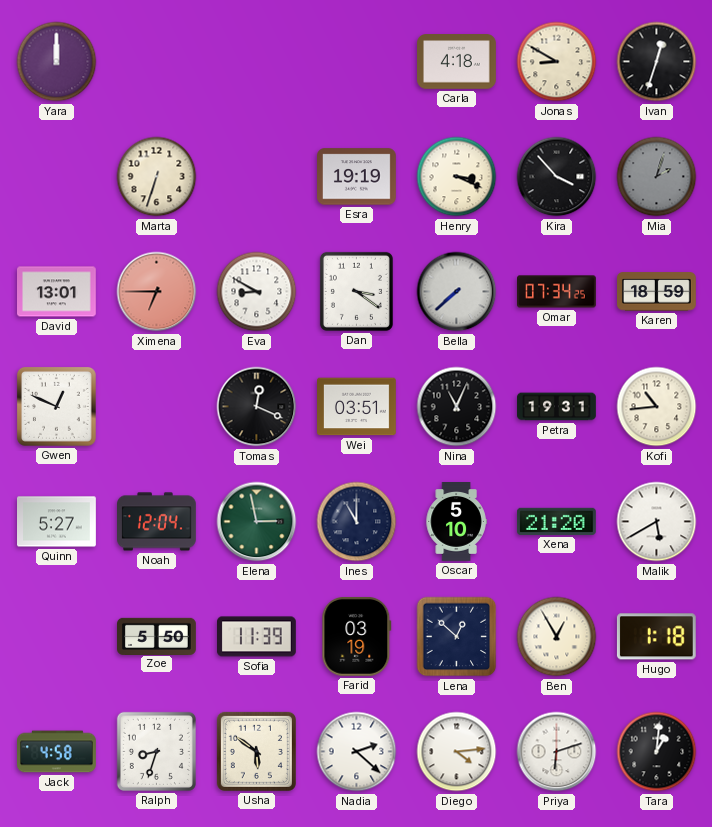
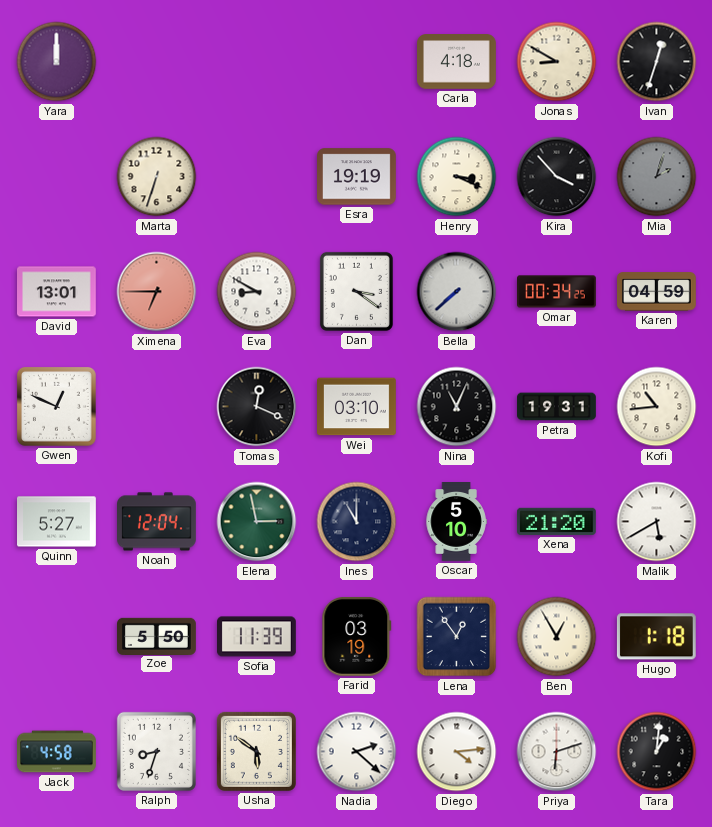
Omar: 07:34 -> 00:34
Karen: 18:59 -> 04:59
Wei: 03:51 -> 03:10
Lena: 12:52 -> 12:54
